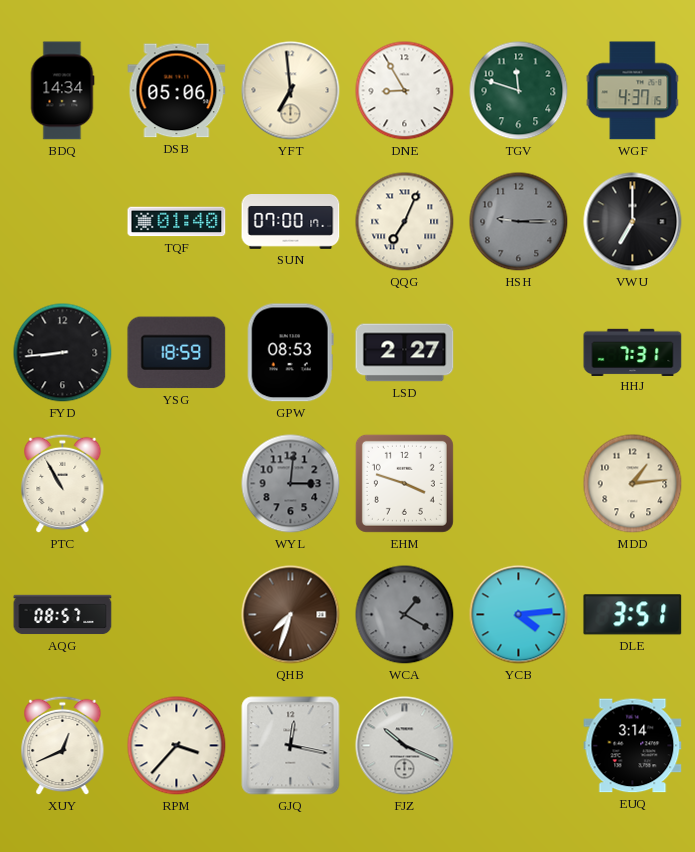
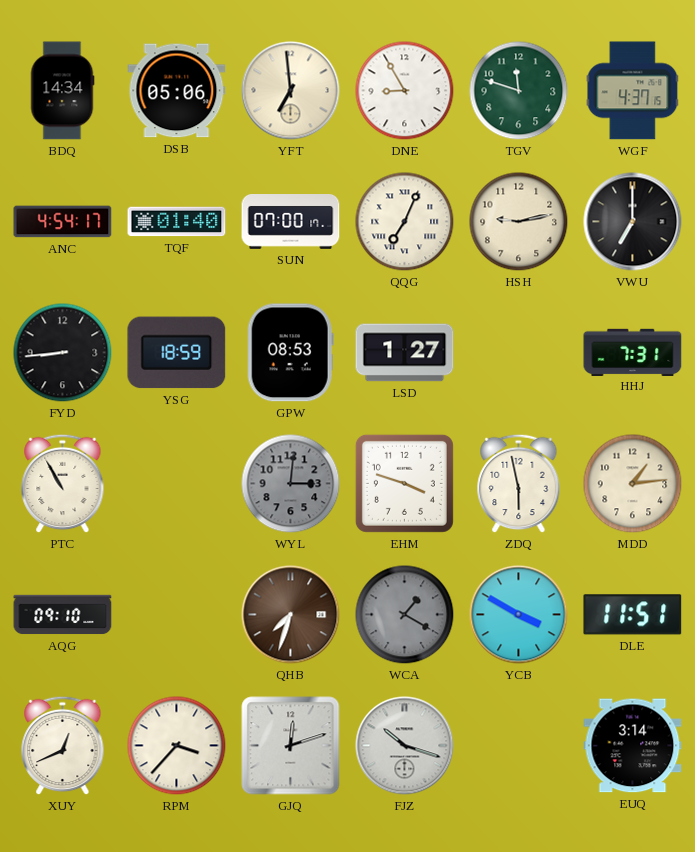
ANC: none -> 4:54
HSH: 9:15 -> 9:13
HSH dial: grey -> cream
LSD: 2:27 -> 1:27
ZDQ: none -> 5:58
AQG: 08:57 -> 09:10
YCB: 4:14 -> 3:50
DLE: 3:51 -> 11:51
GJQ: 12:17 -> 12:12
FJZ: 10:19 -> 10:18
